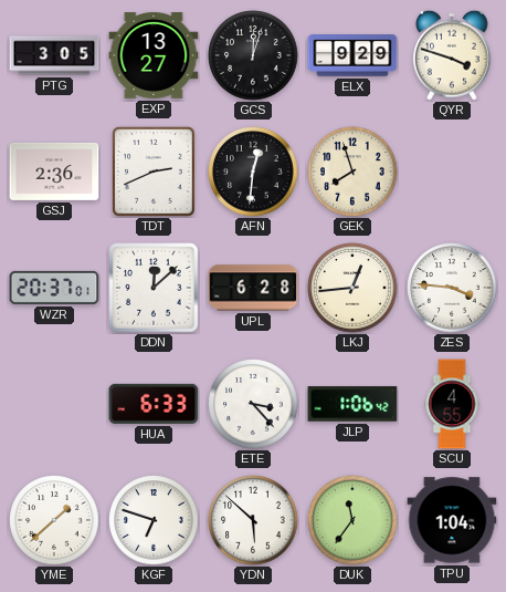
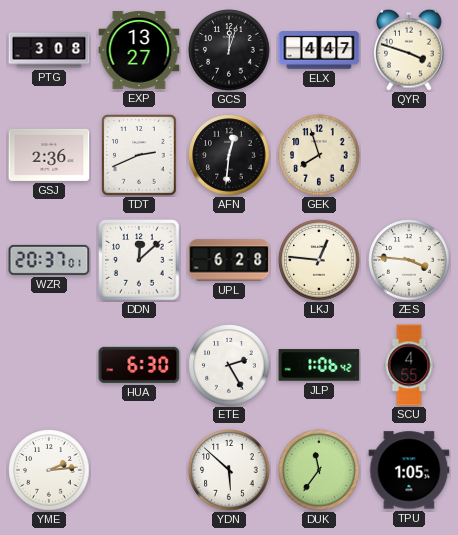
PTG: 3:05 -> 3:08
ELX: 9:29 -> 4:47
LKJ: 12:44 -> 12:46
HUA: 6:33 -> 6:30
ETE: 3:23 -> 2:25
YME: 1:38 -> 2:14
KGF: 6:48 -> none
TPU: 1:04 -> 1:05
